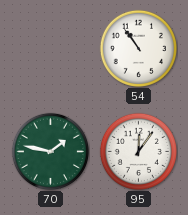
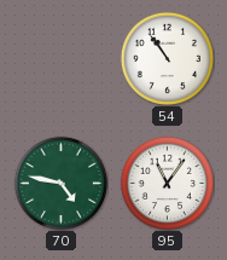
70: 1:47 -> 4:47
95: 12:06 -> 11:06
